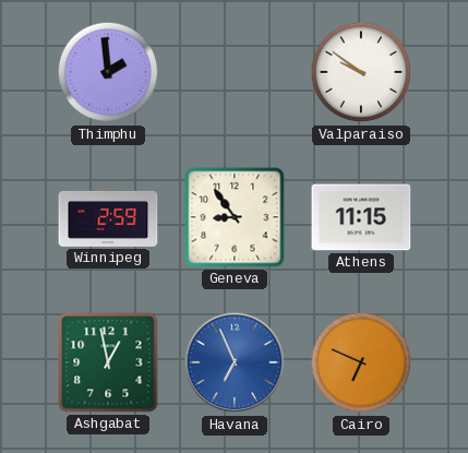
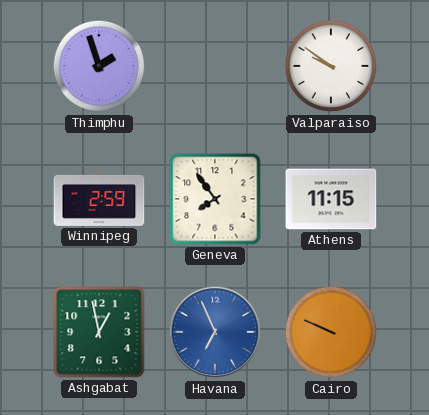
Thimphu: 1:59 -> 1:57
Geneva: 8:54 -> 7:54
Cairo: 6:49 -> 9:49
